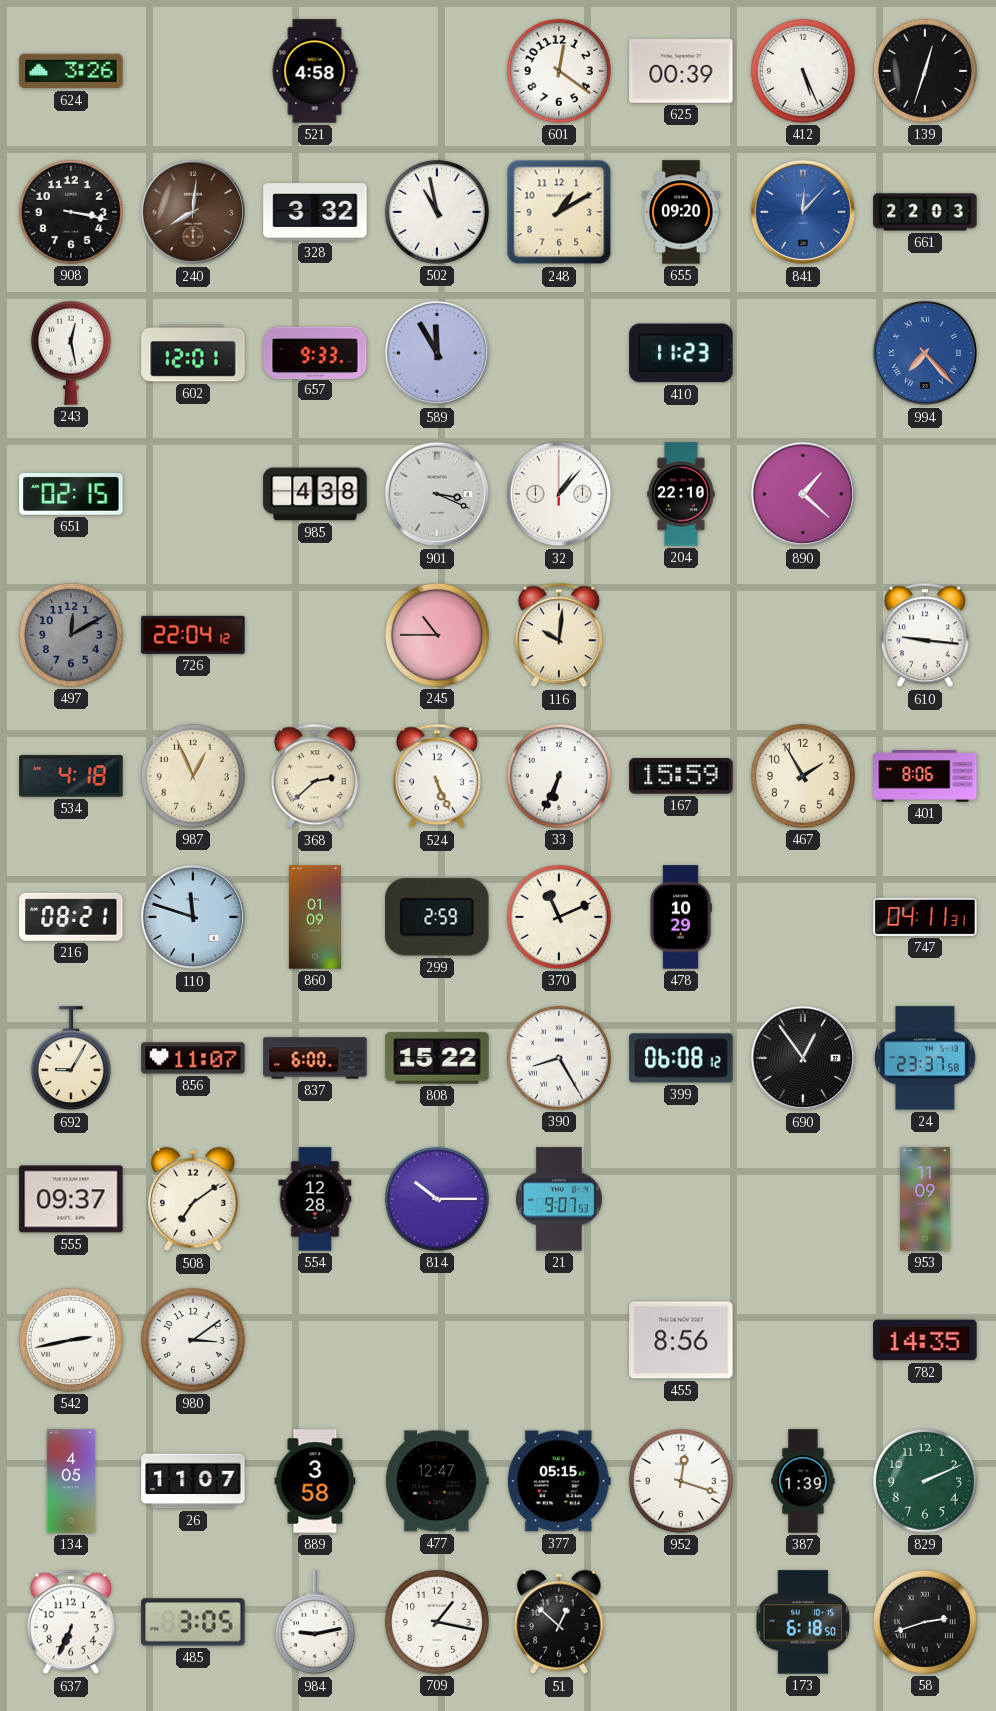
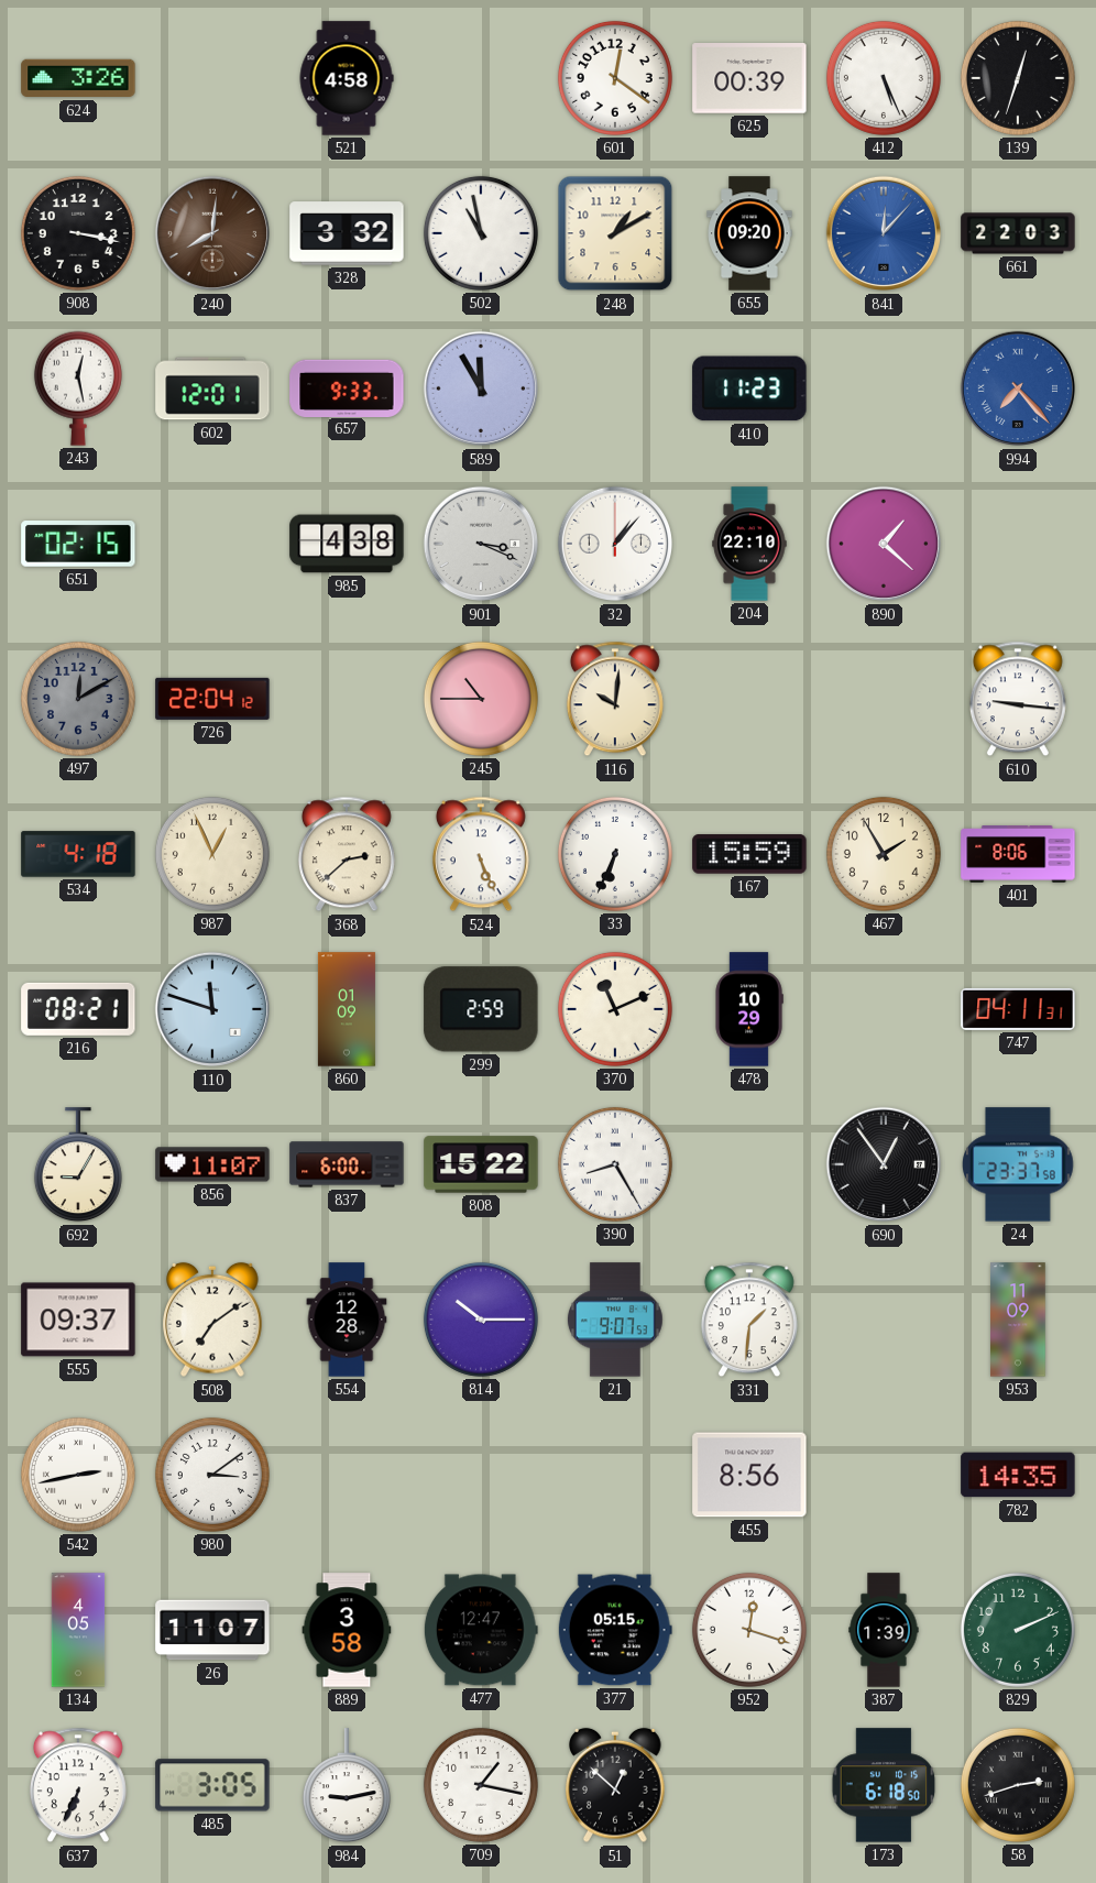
399: 06:08 -> none
331: none -> 1:31
